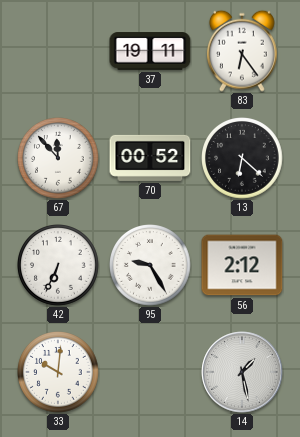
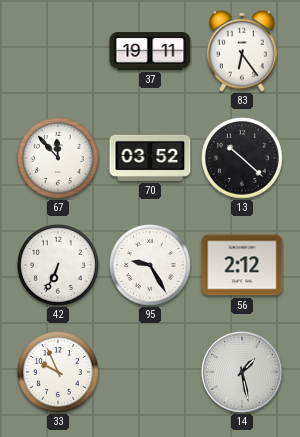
70: 00:52 -> 03:52
13: 6:22 -> 10:22
33: 10:01 -> 9:56
